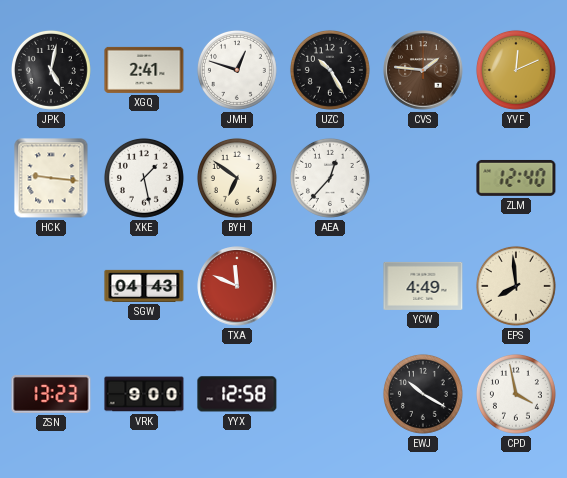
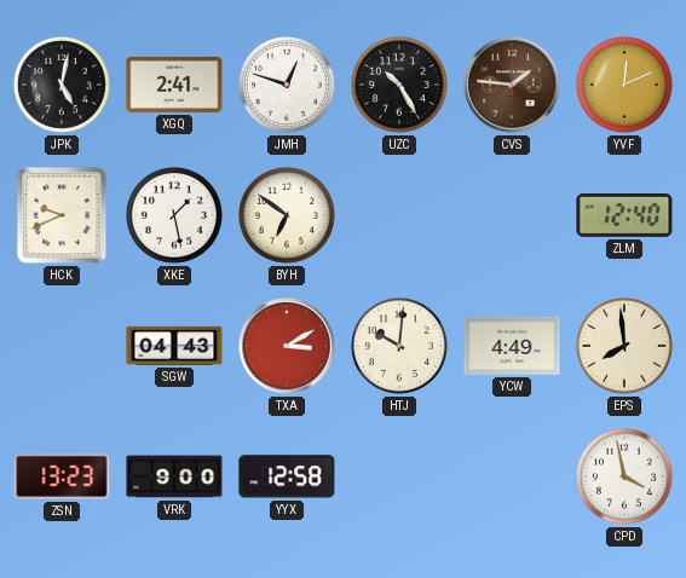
HCK: 9:16 -> 9:41
AEA: 12:37 -> none
TXA: 11:49 -> 3:10
HTJ: none -> 10:01
EWJ: 10:20 -> none
